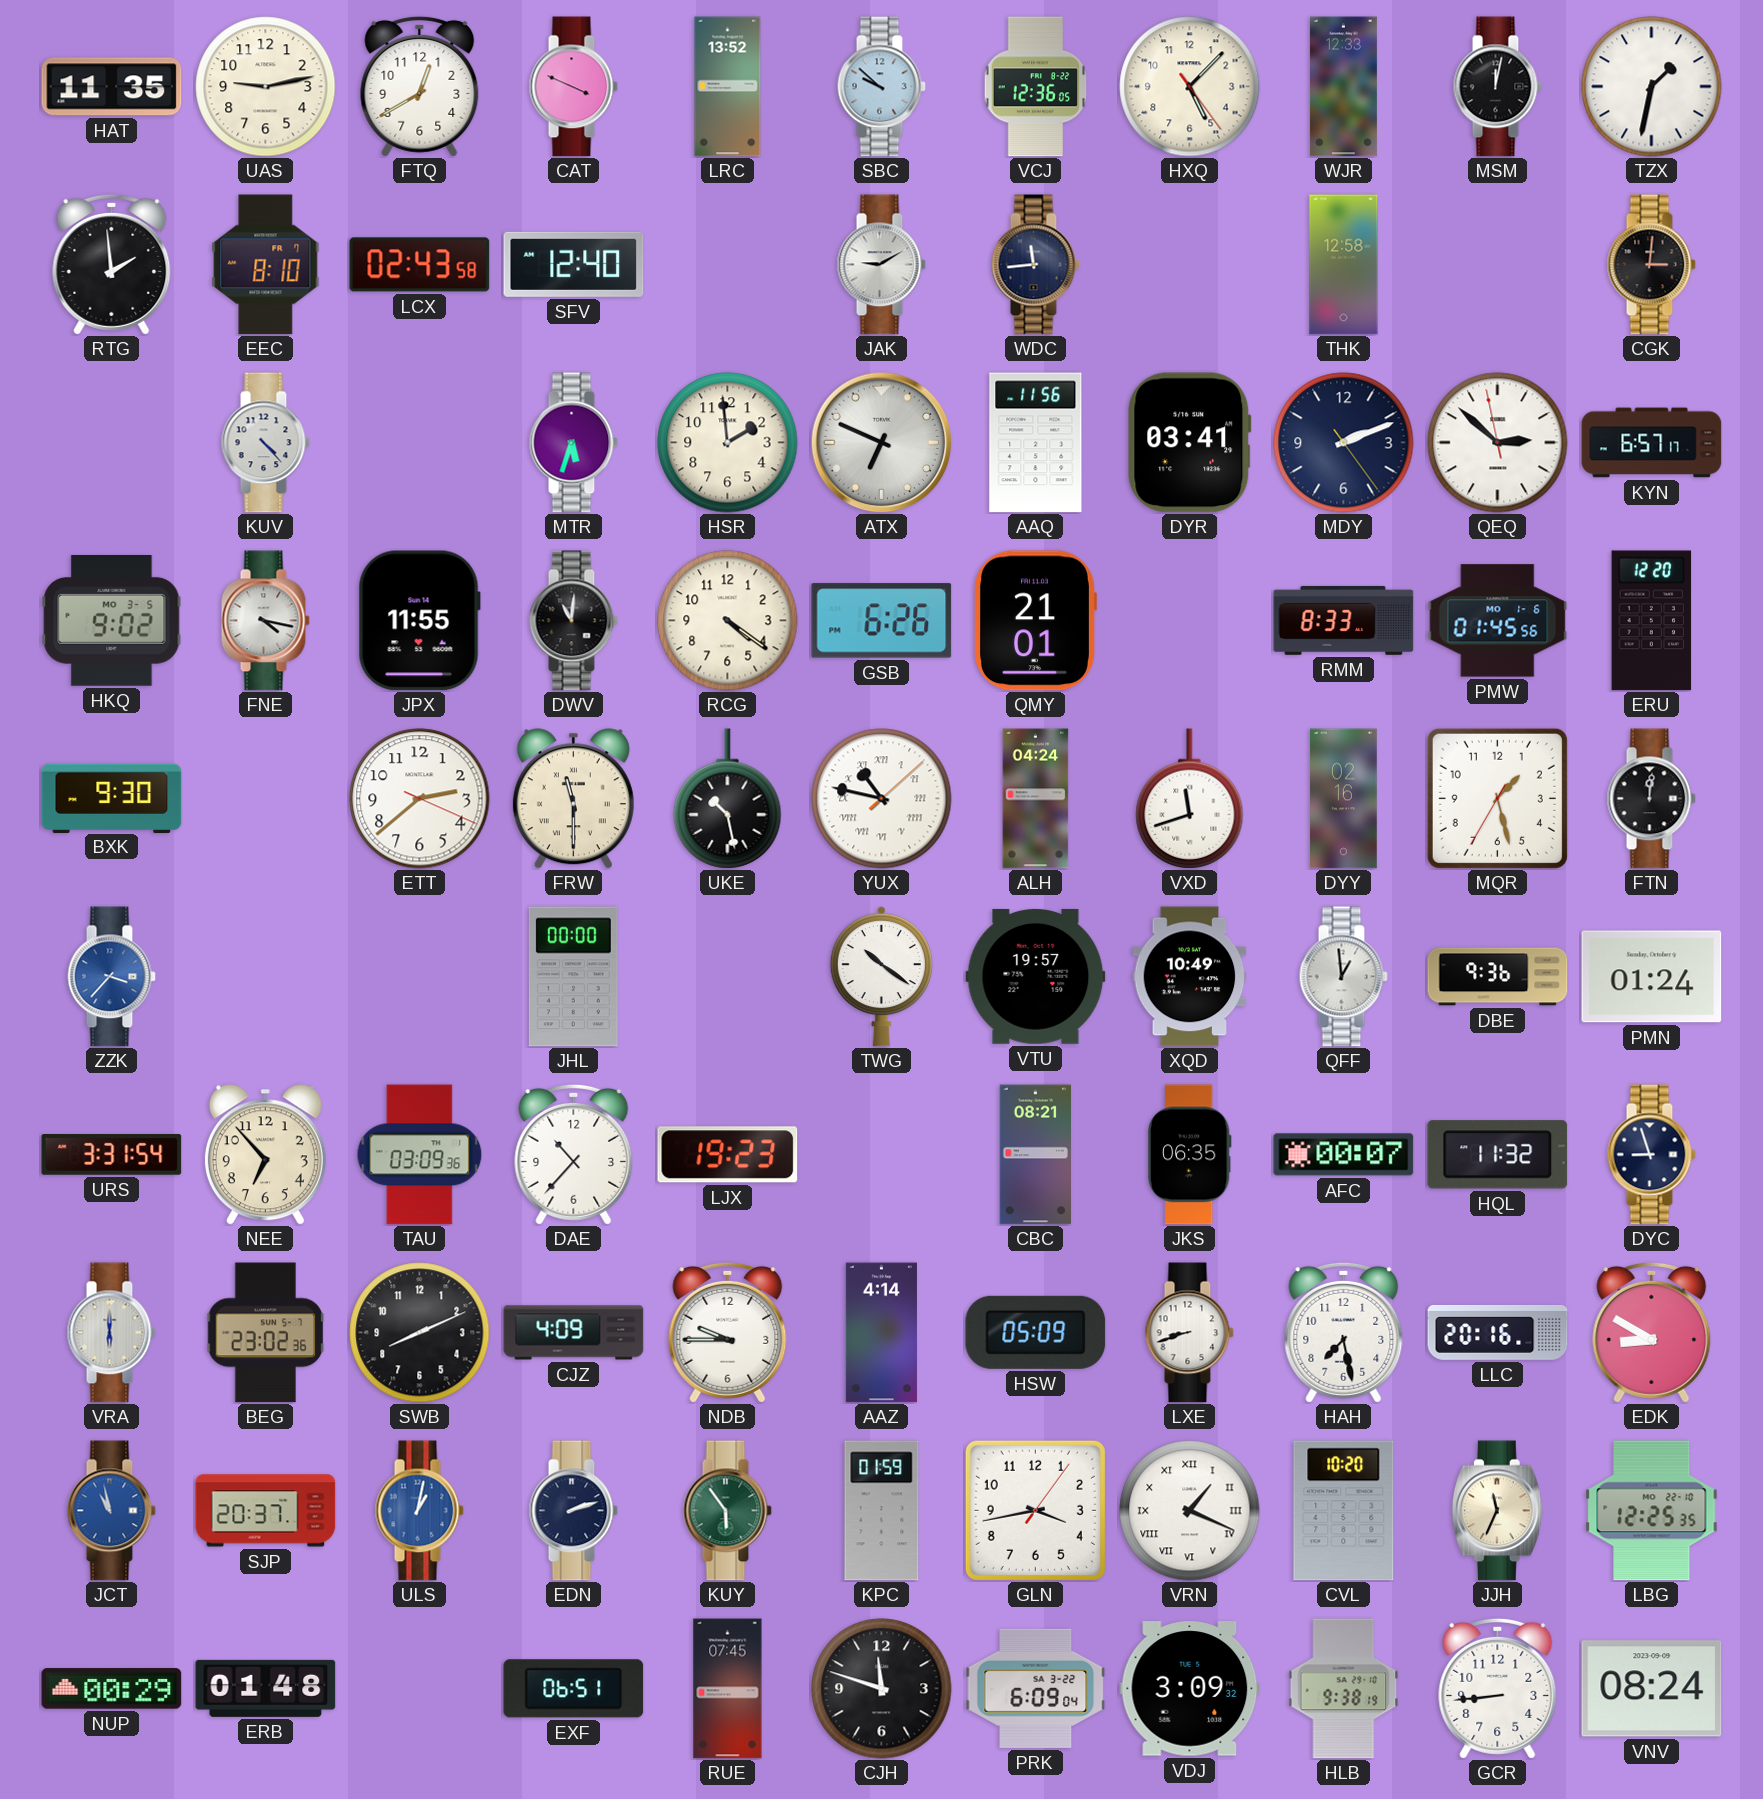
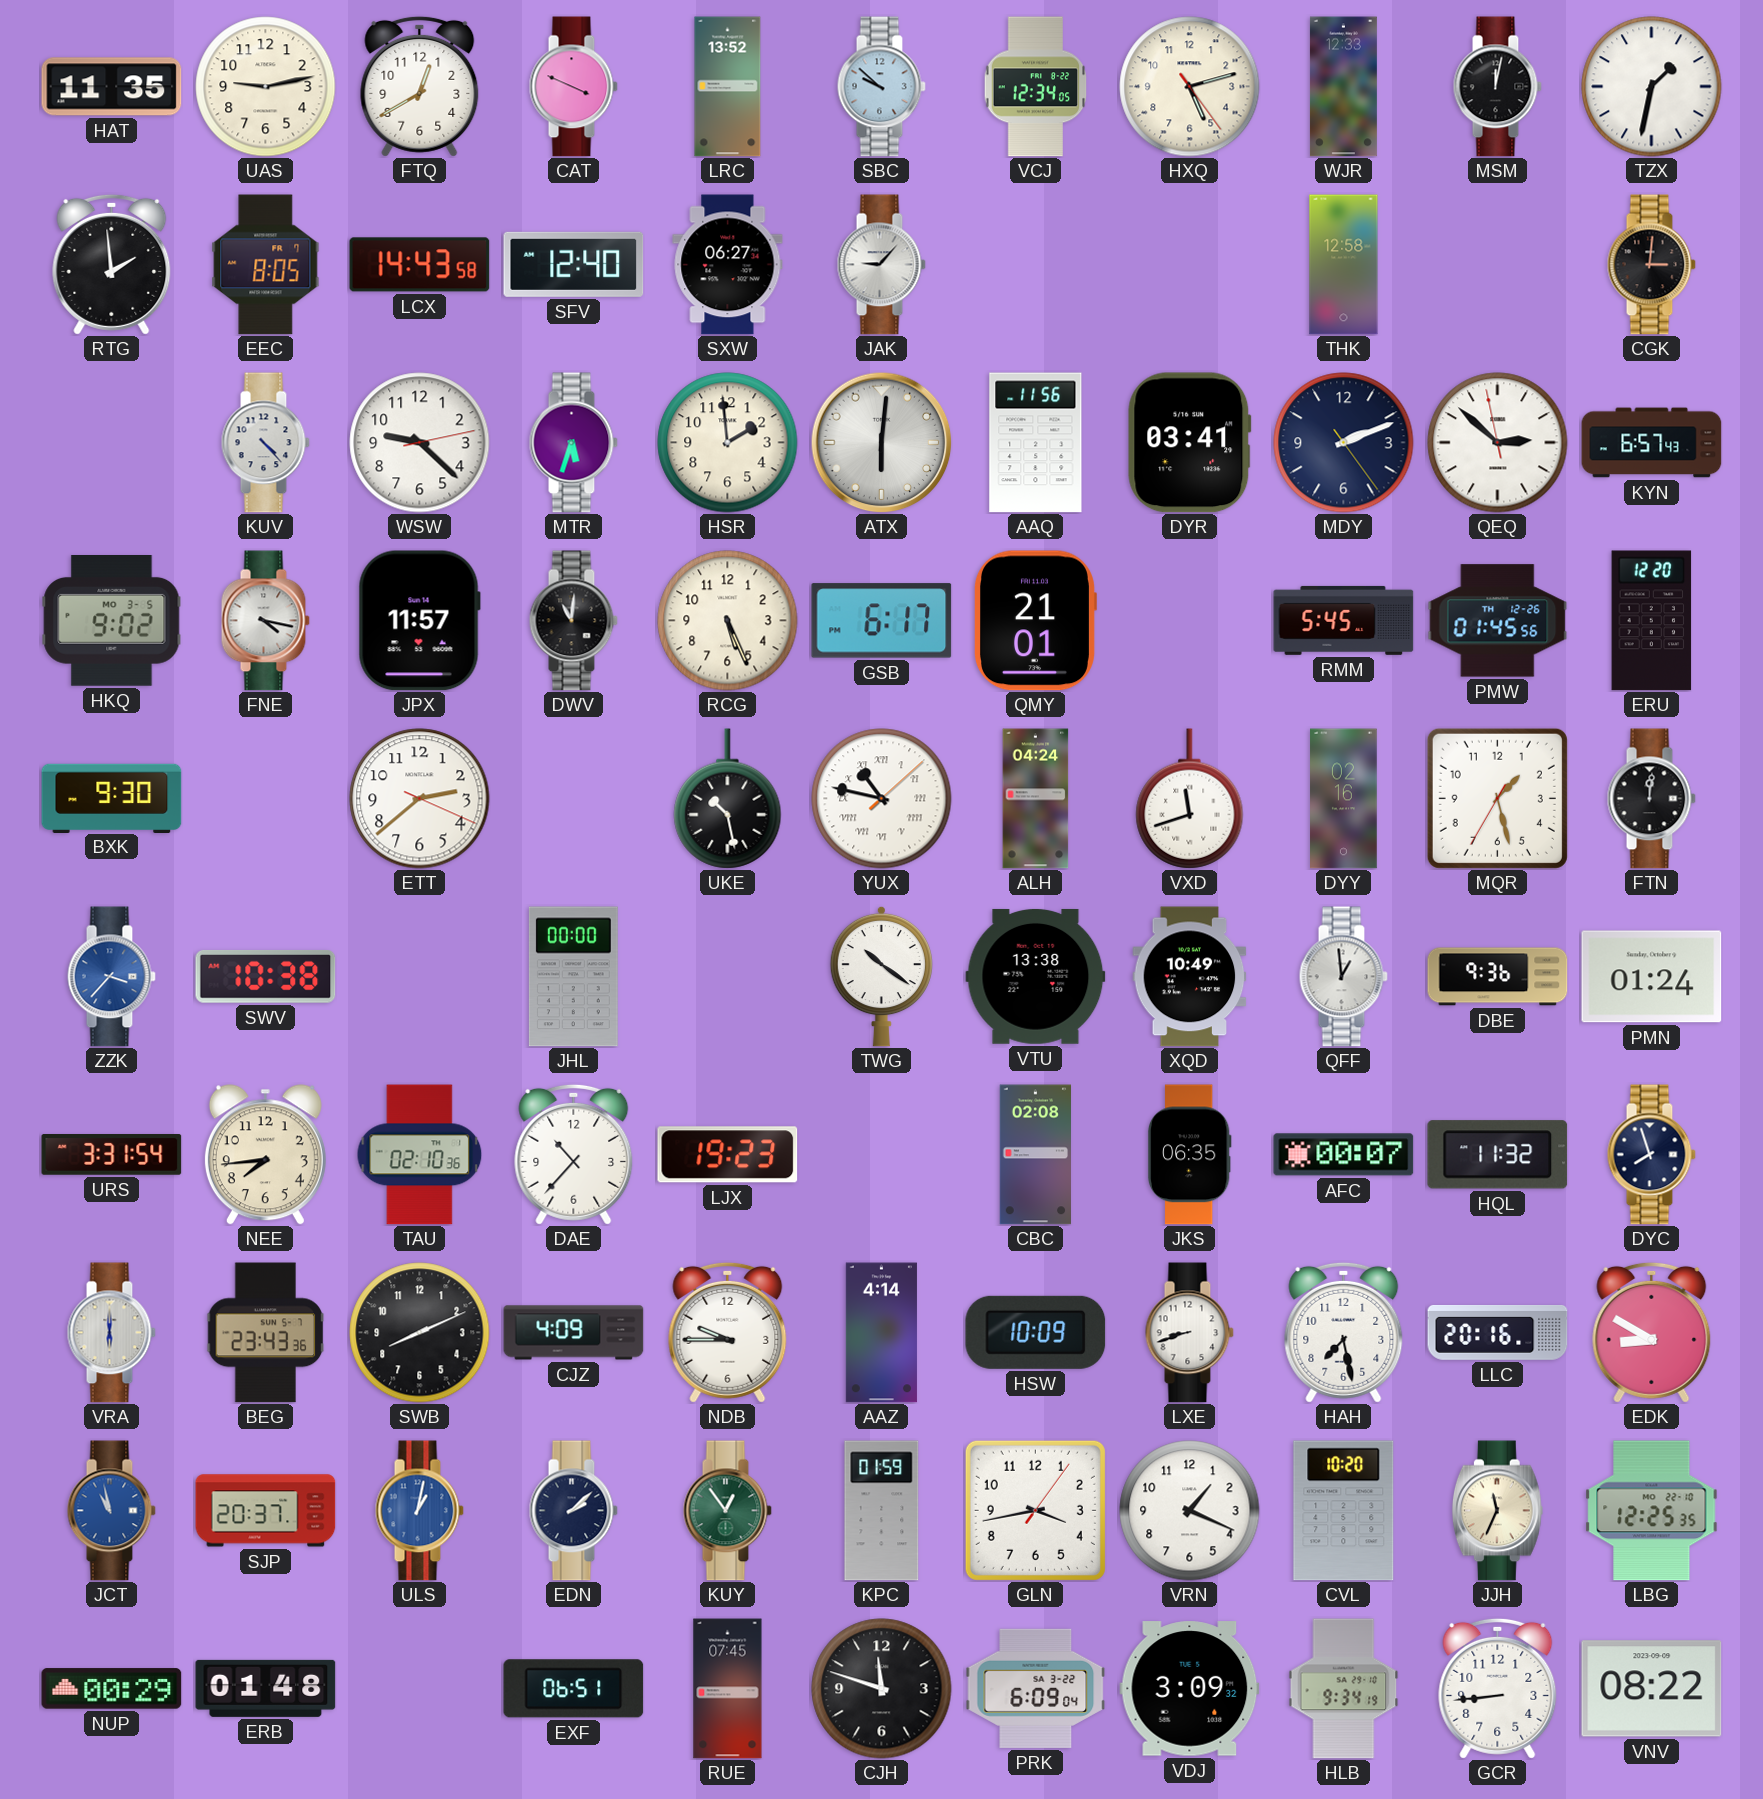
VCJ: 12:36 -> 12:34
HXQ: 5:07 -> 5:12
EEC: 8:10 -> 8:05
LCX: 02:43 -> 14:43
SXW: none -> 06:27
JAK: 9:10 -> 9:07
WDC: 11:44 -> none
WSW: none -> 9:22
ATX: 6:49 -> 6:01
KYN: 6:57:17 -> 6:57:43
JPX: 11:55 -> 11:57
RCG: 4:21 -> 5:26
GSB: 6:26 -> 6:17
RMM: 8:33 -> 5:45
PMW date: MO 1-6 -> TH 12-26
FRW: 11:30 -> none
SWV: none -> 10:38
VTU: 19:57 -> 13:38
NEE: 6:53 -> 7:44
TAU: 03:09 -> 02:10
CBC: 08:21 -> 02:08
DYC: 8:57 -> 7:57
BEG: 23:02 -> 23:43
HSW: 05:09 -> 10:09
EDN: 2:12 -> 2:08
KUY: 5:54 -> 12:54
VRN numerals: Roman -> Arabic
HLB: 9:38 -> 9:34
VNV: 08:24 -> 08:22
